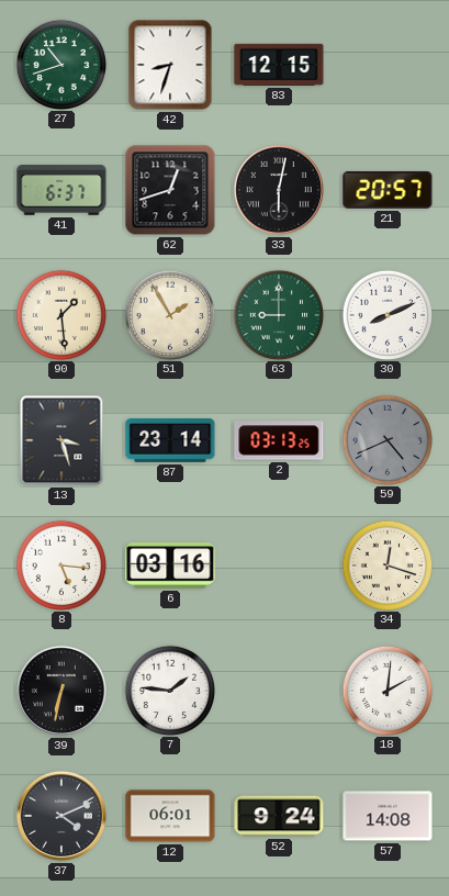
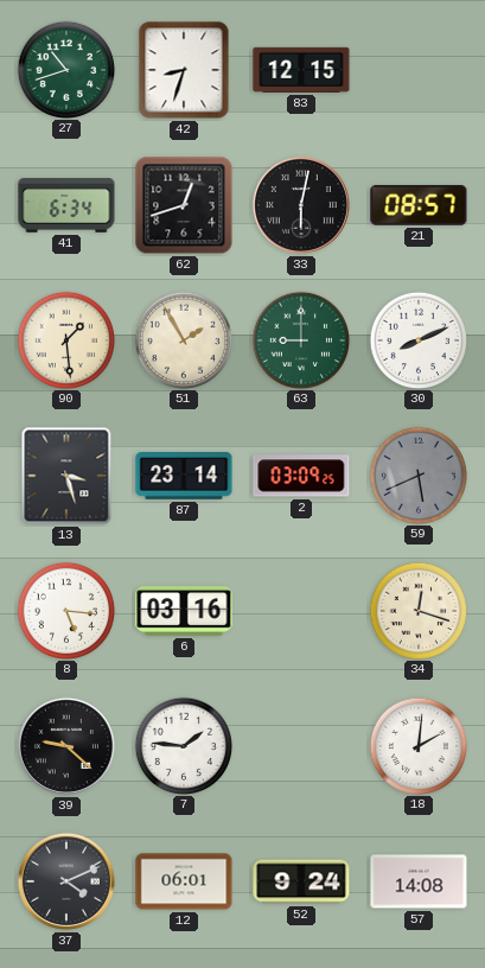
41: 6:37 -> 6:34
21: 20:57 -> 08:57
2: 03:13 -> 03:09
59: 4:41 -> 5:41
39: 6:32 -> 9:22
